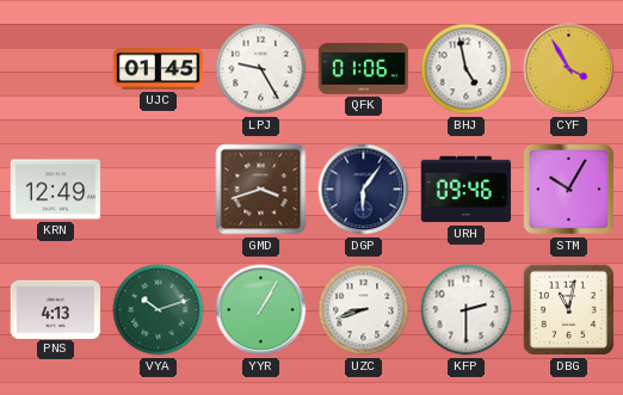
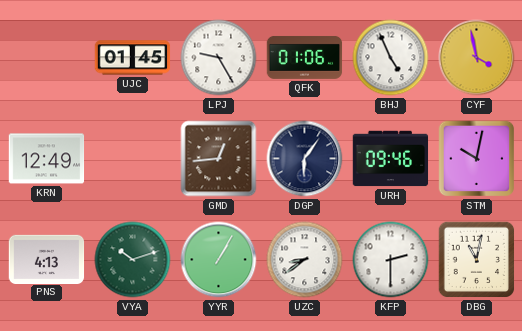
BHJ: 4:58 -> 4:56
CYF: 3:55 -> 3:58
GMD: 3:42 -> 12:44
STM: 10:05 -> 10:02
UZC: 8:42 -> 8:39
